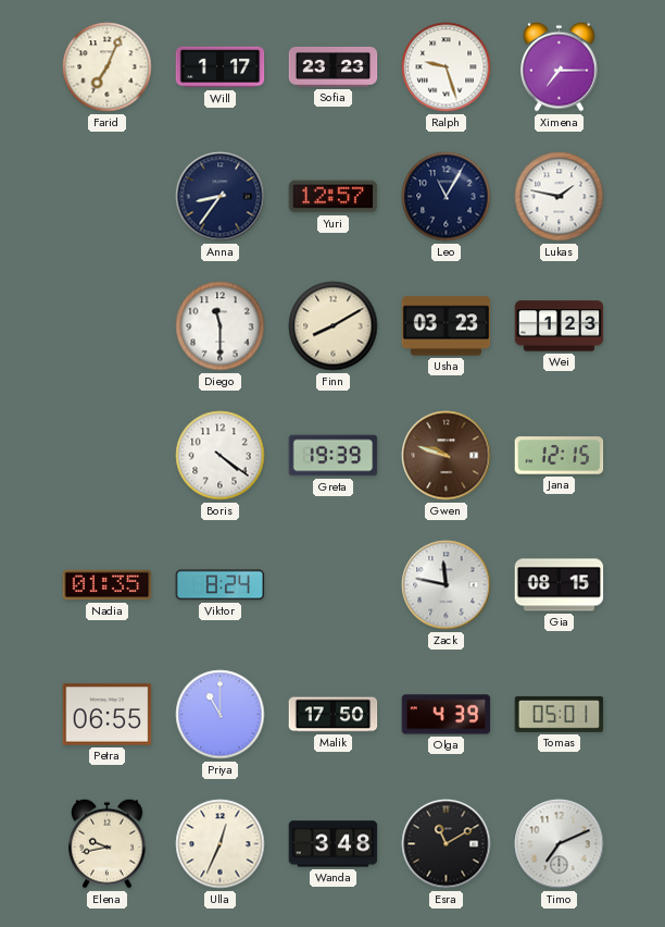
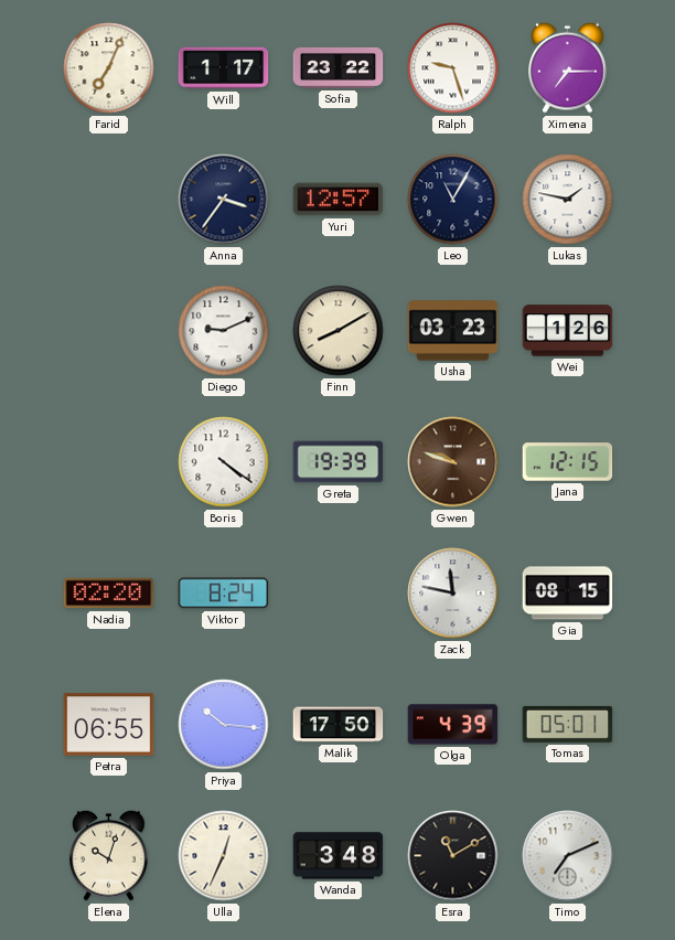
Sofia: 23:23 -> 23:22
Anna: 8:36 -> 3:36
Diego: 11:30 -> 9:11
Wei: 1:23 -> 1:26
Nadia: 01:35 -> 02:20
Priya: 11:00 -> 10:16
Elena: 9:43 -> 10:03
